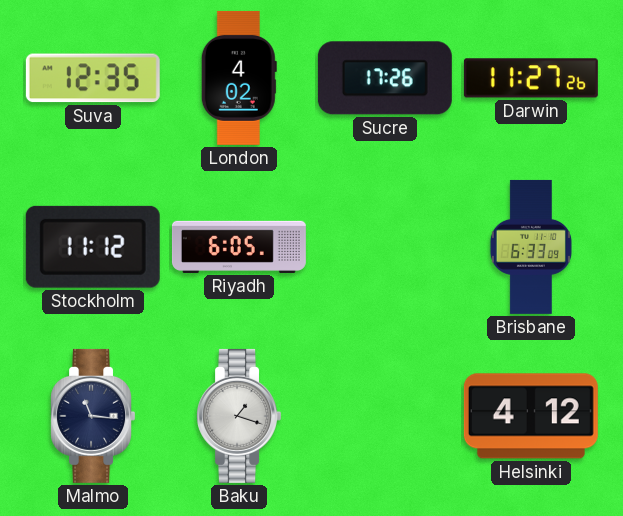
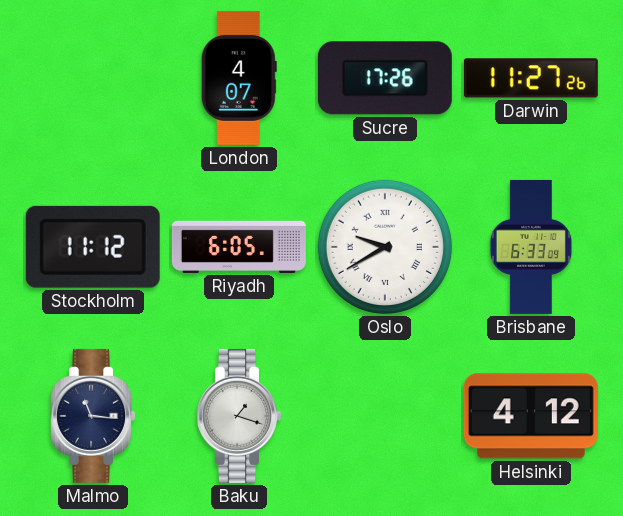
Suva: 12:35 -> none
London: 4:02 -> 4:07
Oslo: none -> 9:40
